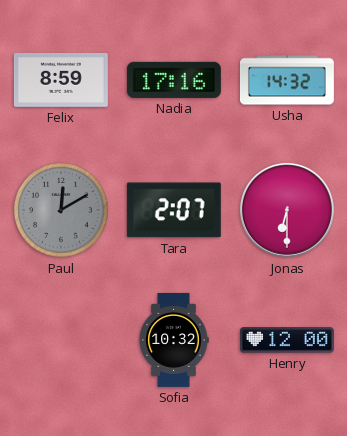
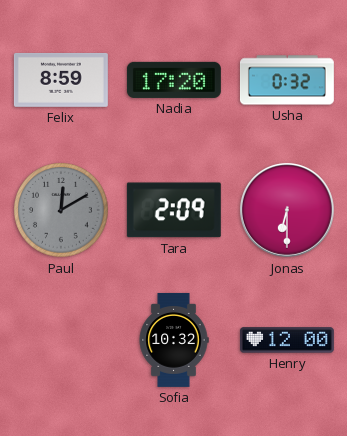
Nadia: 17:16 -> 17:20
Usha: 14:32 -> 0:32
Tara: 2:07 -> 2:09
